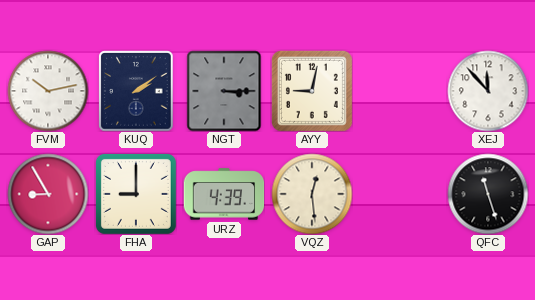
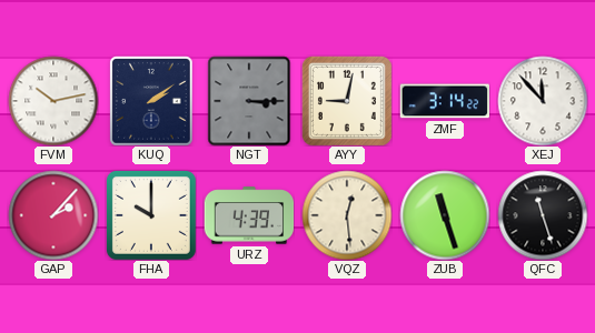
ZMF: none -> 3:14
GAP: 8:55 -> 2:07
FHA: 9:00 -> 10:00
ZUB: none -> 11:27
